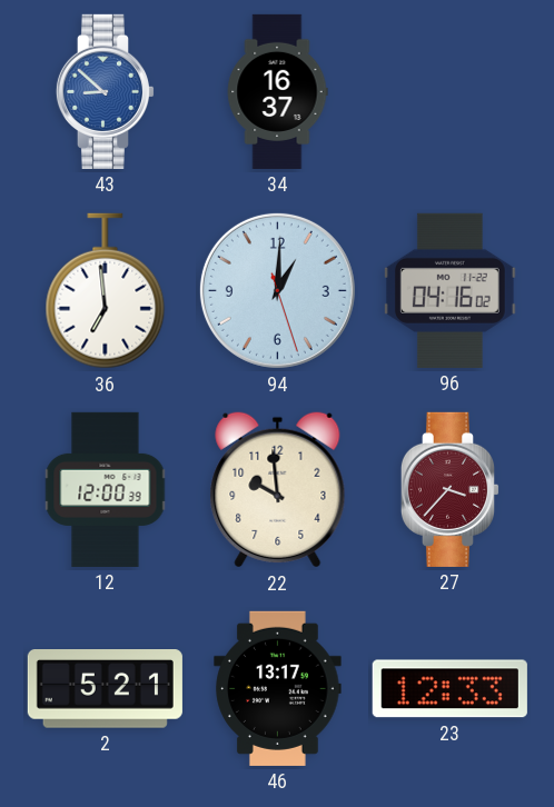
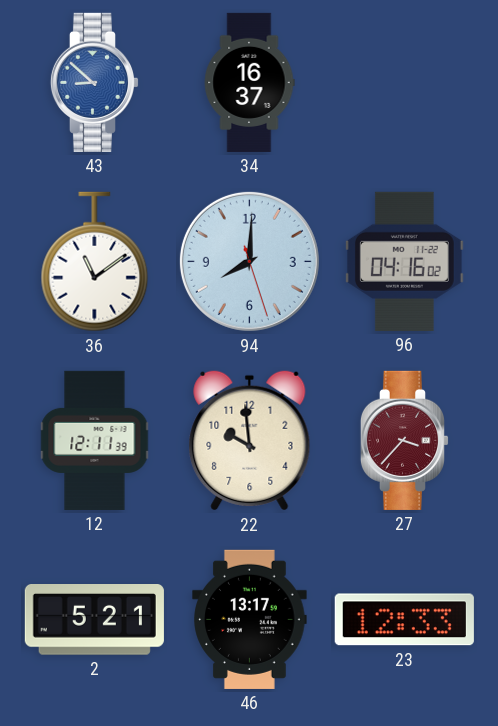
36: 6:59 -> 11:09
94: 1:00 -> 8:00
12: 12:00 -> 12:11
